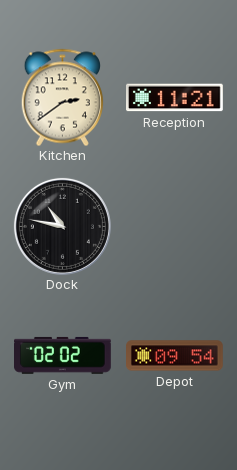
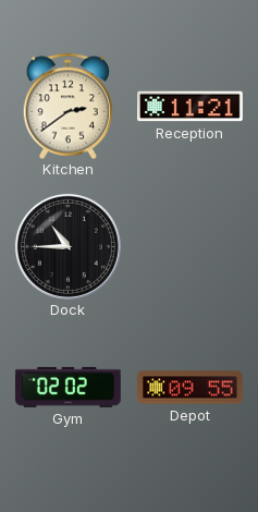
Dock: 10:47 -> 10:45
Depot: 09:54 -> 09:55
